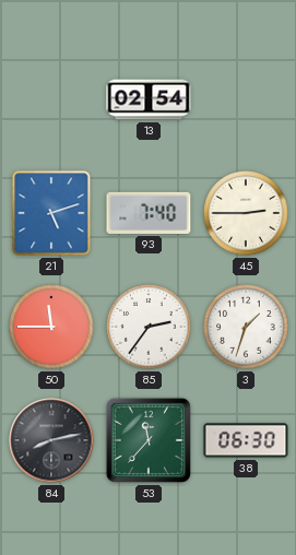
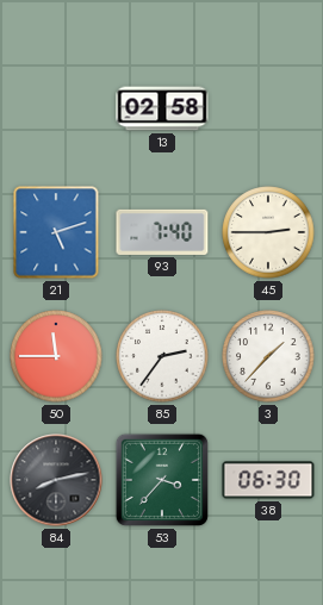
13: 02:54 -> 02:58
3: 1:33 -> 1:37
53: 11:37 -> 3:37
